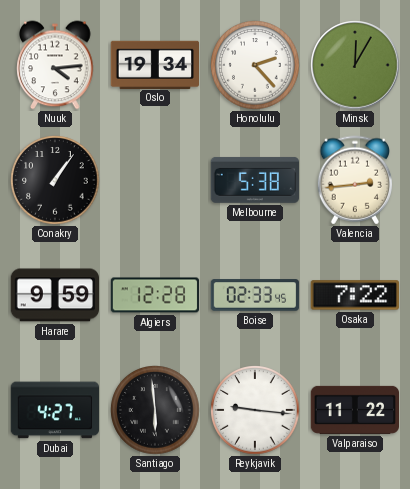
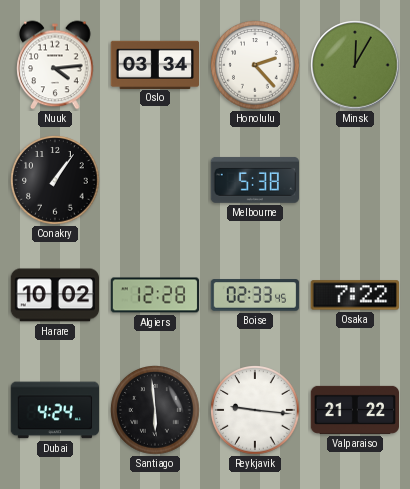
Oslo: 19:34 -> 03:34
Valencia: 2:44 -> none
Harare: 9:59 -> 10:02
Dubai: 4:27 -> 4:24
Valparaiso: 11:22 -> 21:22
